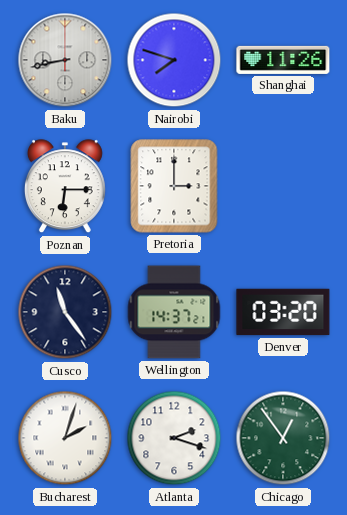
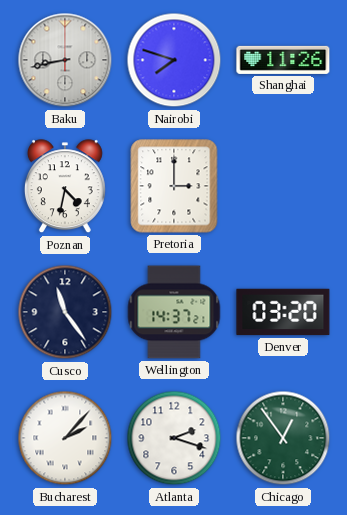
Poznan: 6:15 -> 4:32
Bucharest: 2:03 -> 2:07
